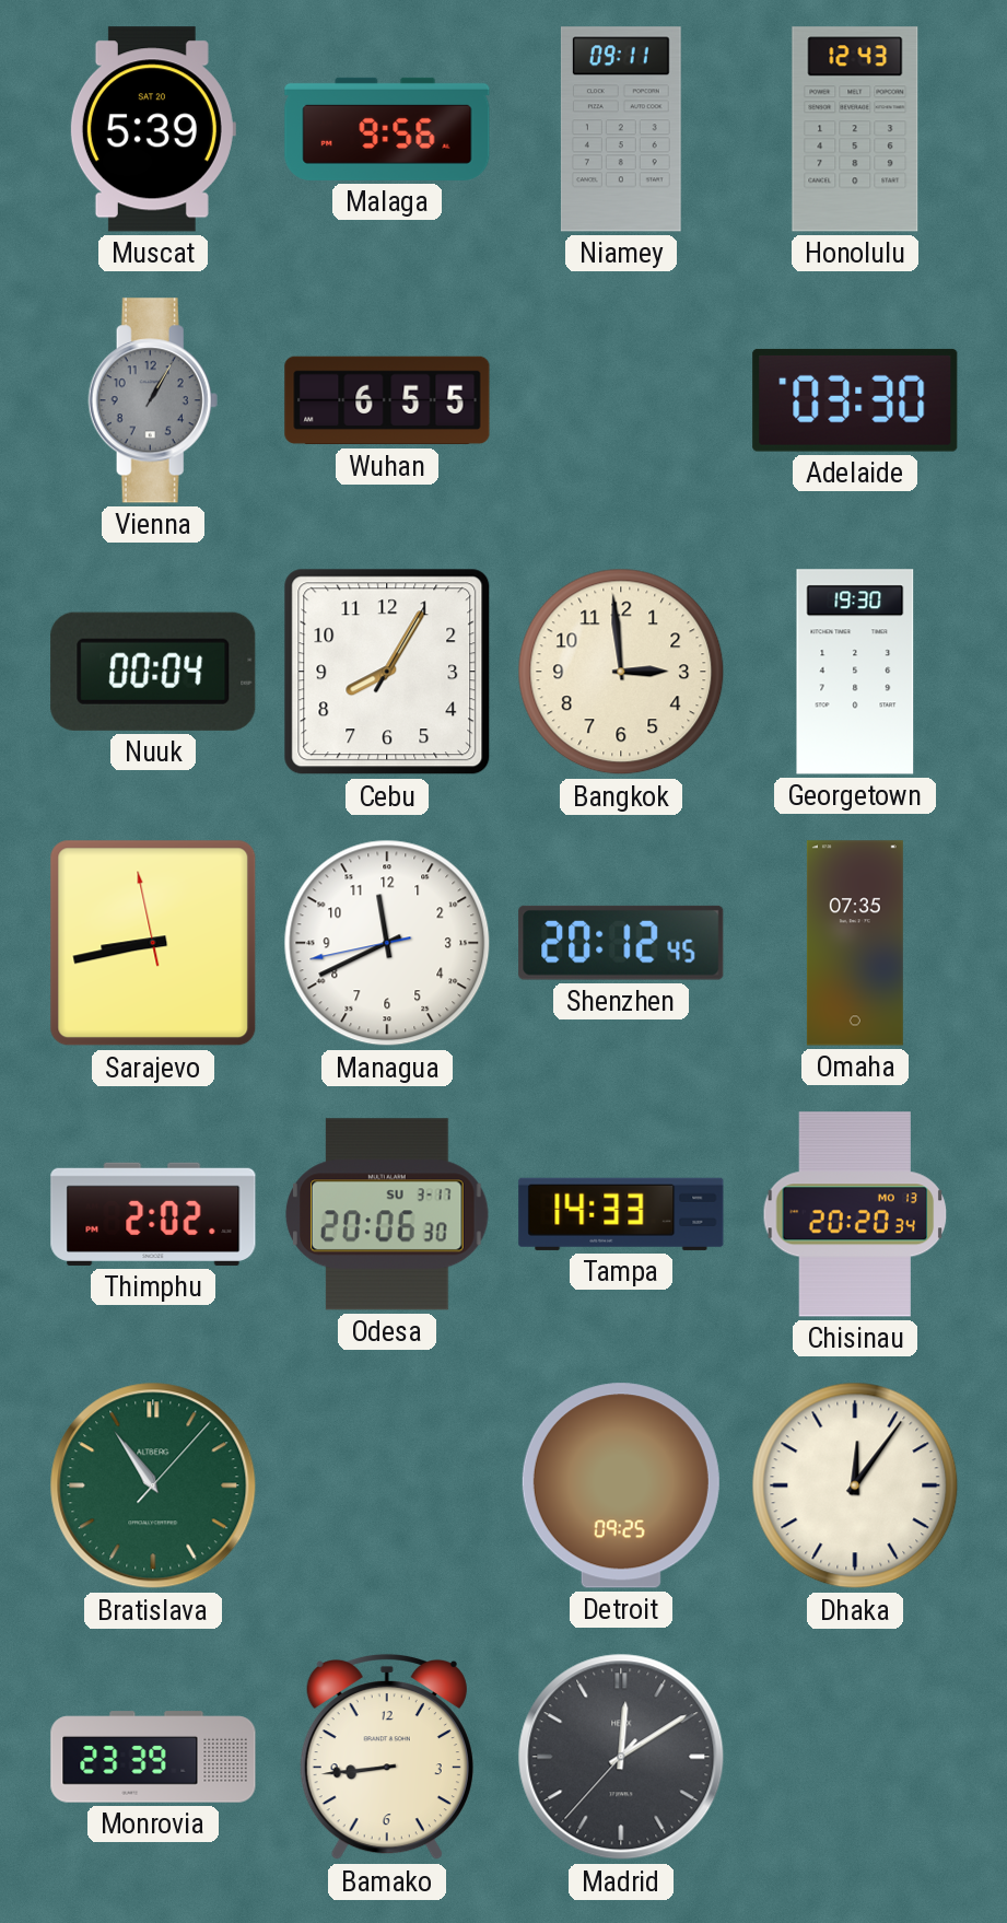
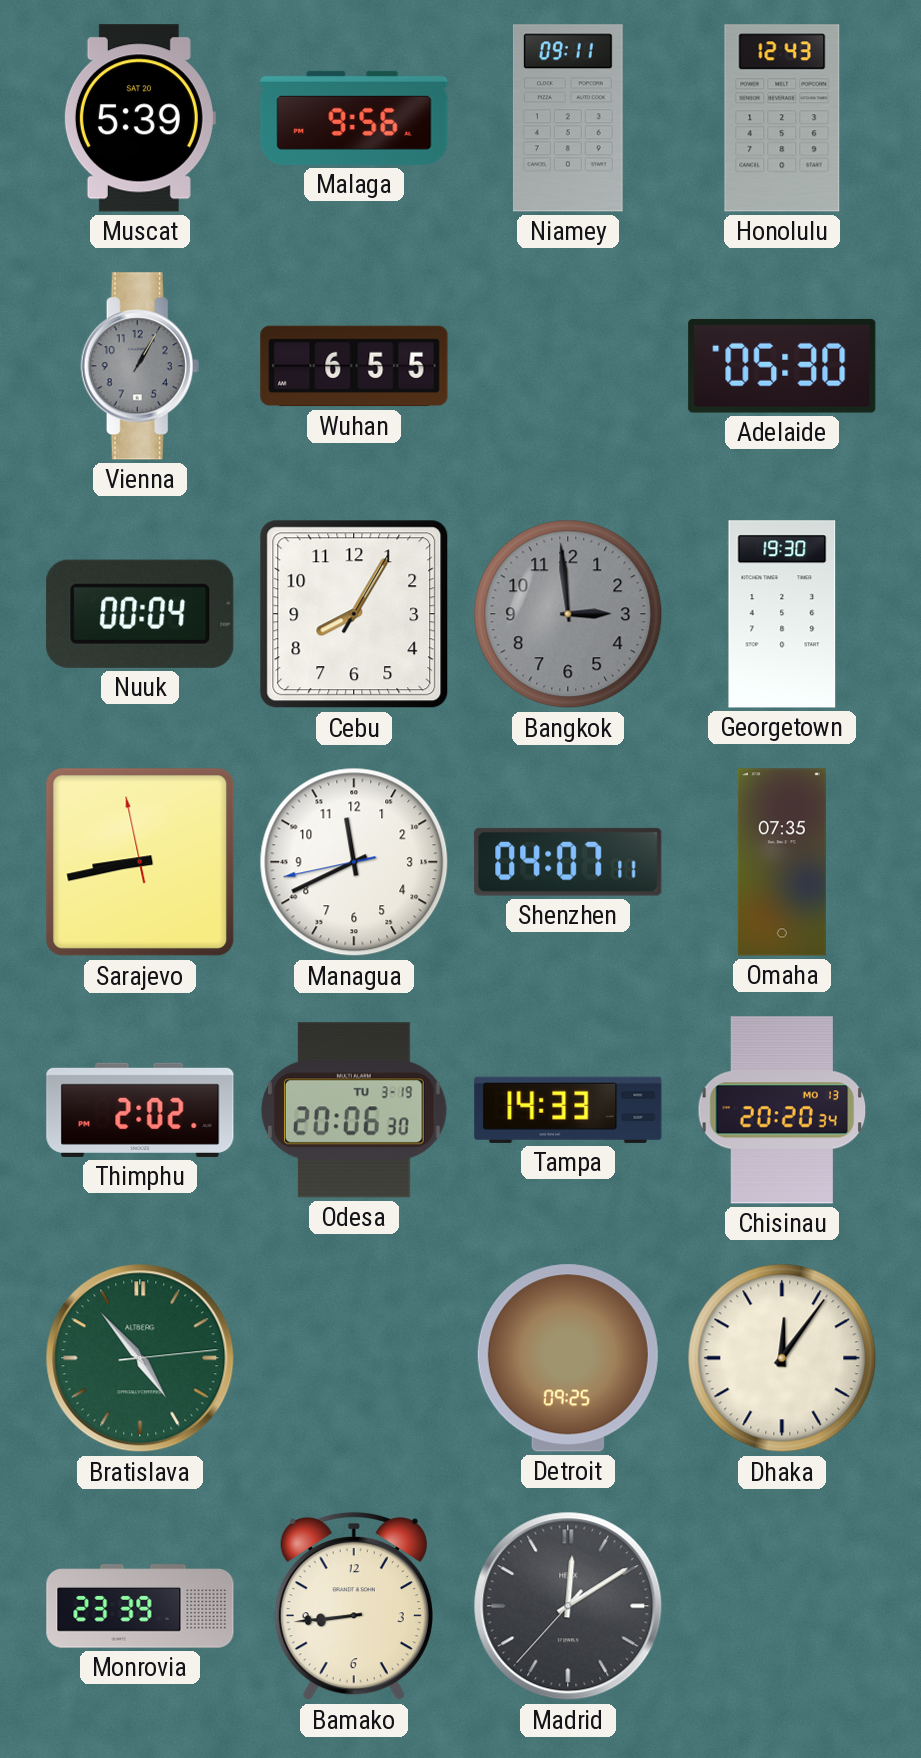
Adelaide: 03:30 -> 05:30
Bangkok dial: cream -> grey
Shenzhen: 20:12 -> 04:07
Odesa date: SU 3-17 -> TU 3-19
Bratislava: 10:54 -> 4:53
